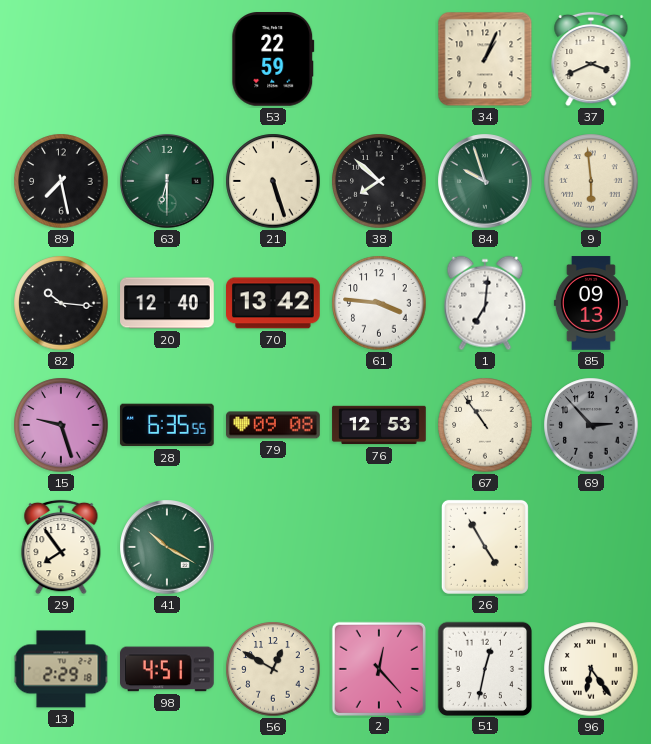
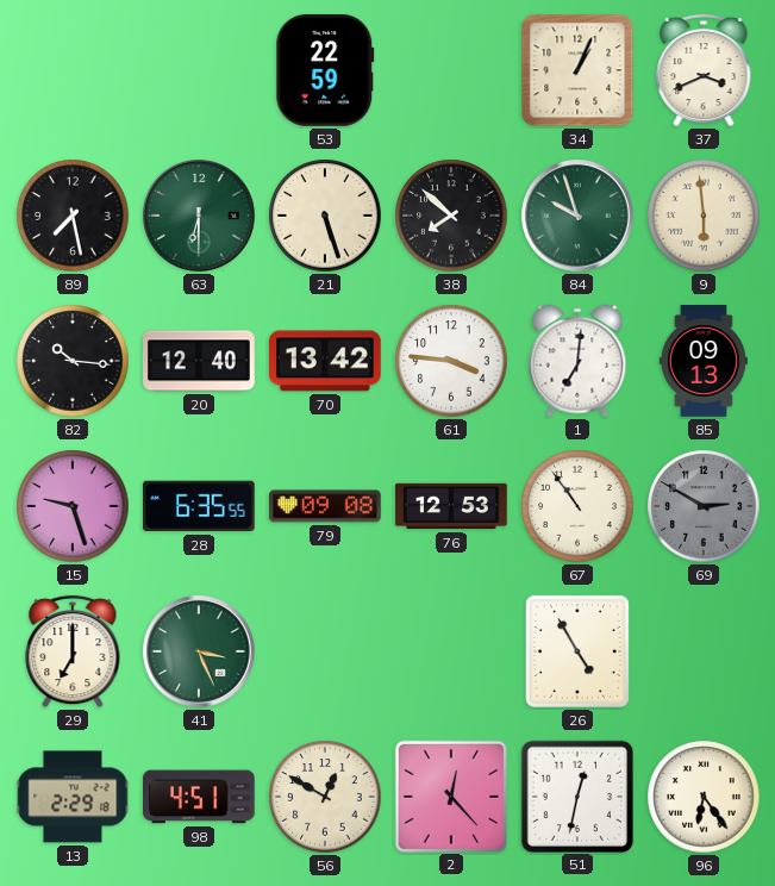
69: 2:53 -> 2:50
29: 7:54 -> 7:00
41: 10:20 -> 3:26
